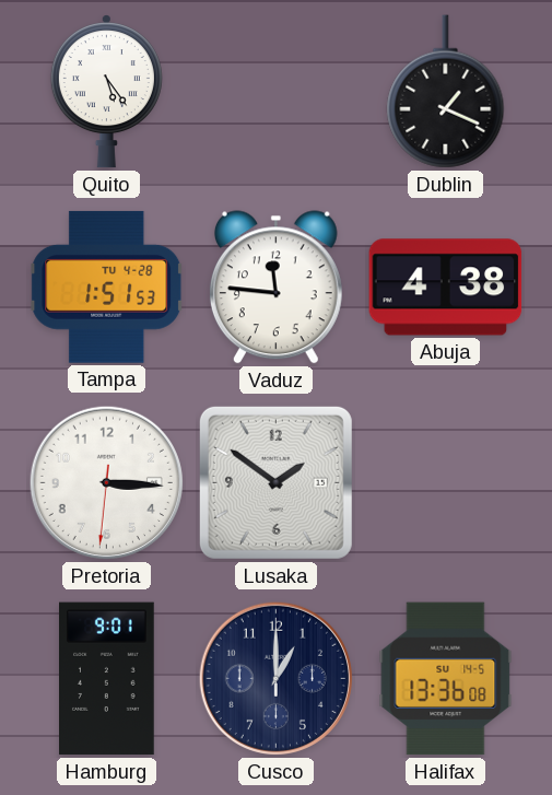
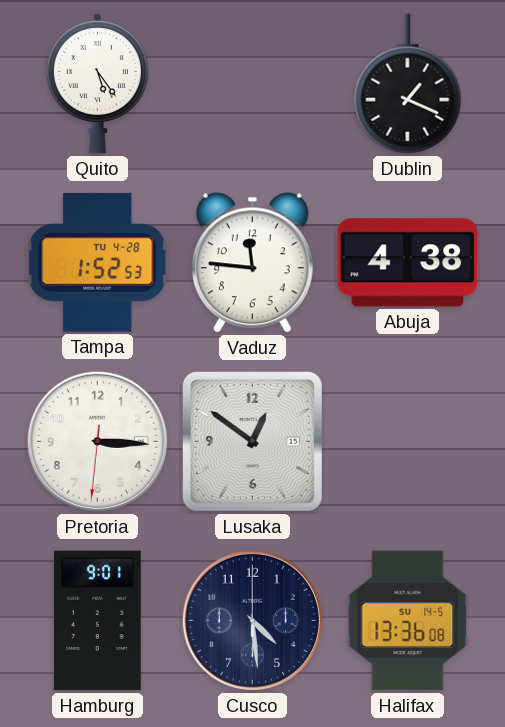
Tampa: 1:51 -> 1:52
Lusaka: 1:51 -> 12:51
Cusco: 1:00 -> 4:29
